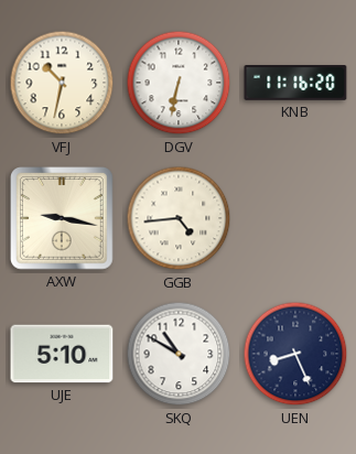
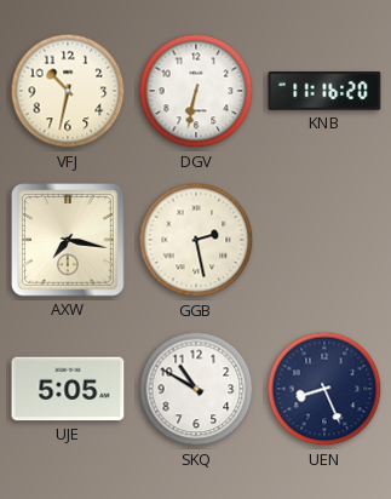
AXW: 9:17 -> 7:17
GGB: 4:44 -> 2:28
UJE: 5:10 -> 5:05
